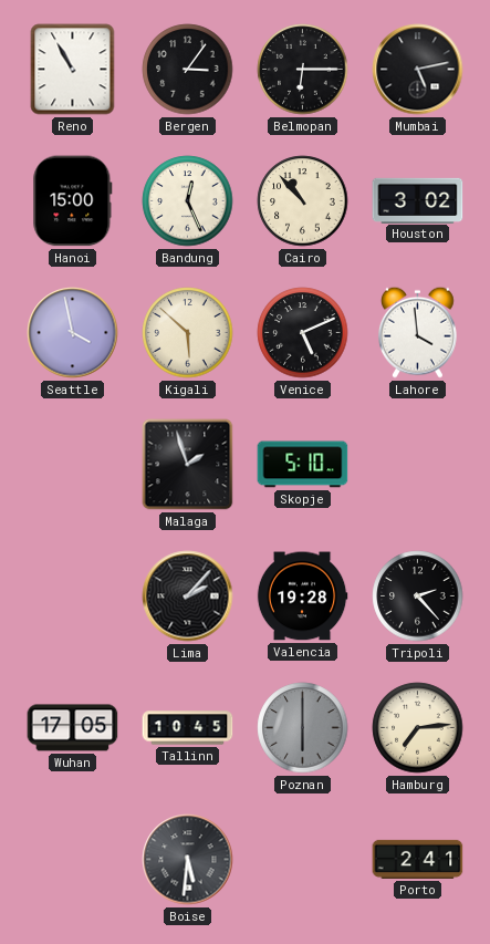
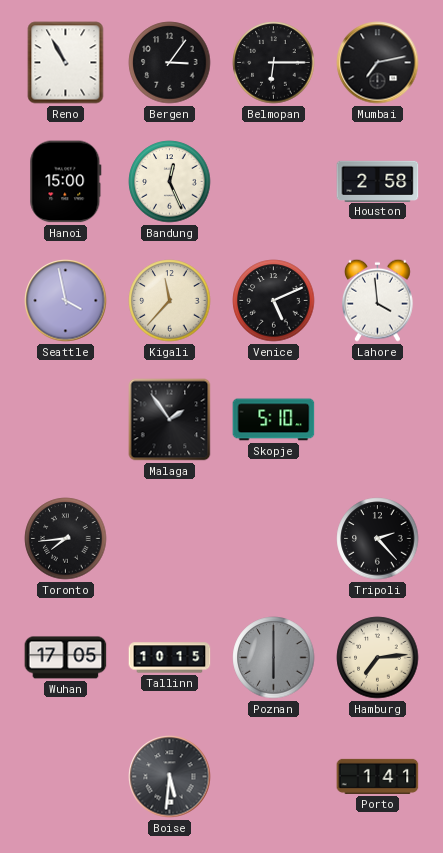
Mumbai: 5:13 -> 7:13
Cairo: 10:53 -> none
Houston: 3:02 -> 2:58
Kigali: 5:52 -> 11:37
Malaga: 1:57 -> 1:54
Toronto: none -> 7:44
Lima: 2:07 -> none
Valencia: 19:28 -> none
Tallinn: 10:45 -> 10:15
Porto: 2:41 -> 1:41
